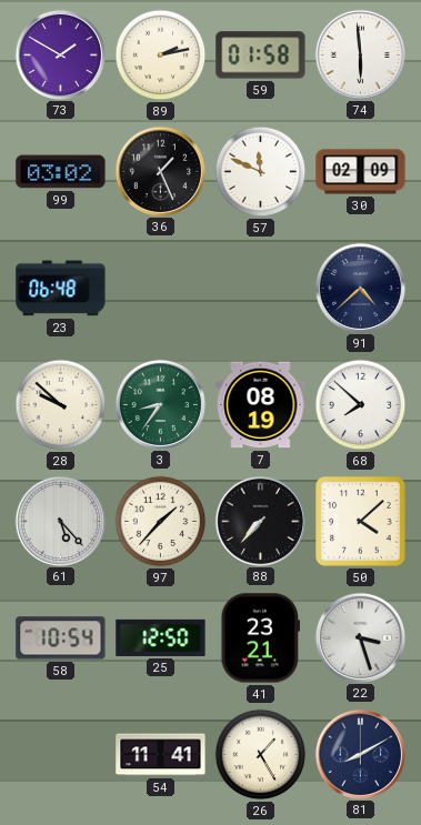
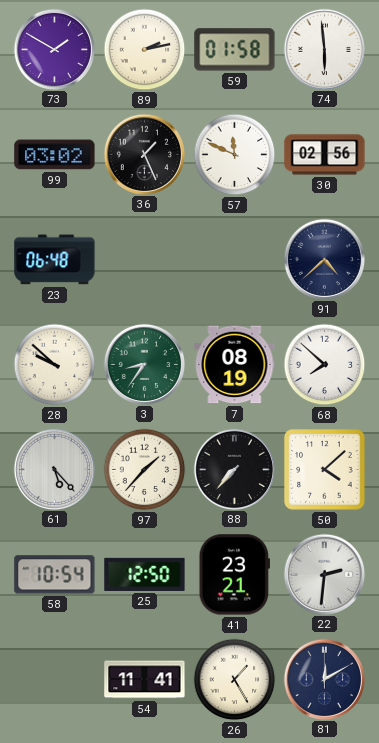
30: 02:09 -> 02:56
22: 3:27 -> 2:31
81: 8:10 -> 12:10
